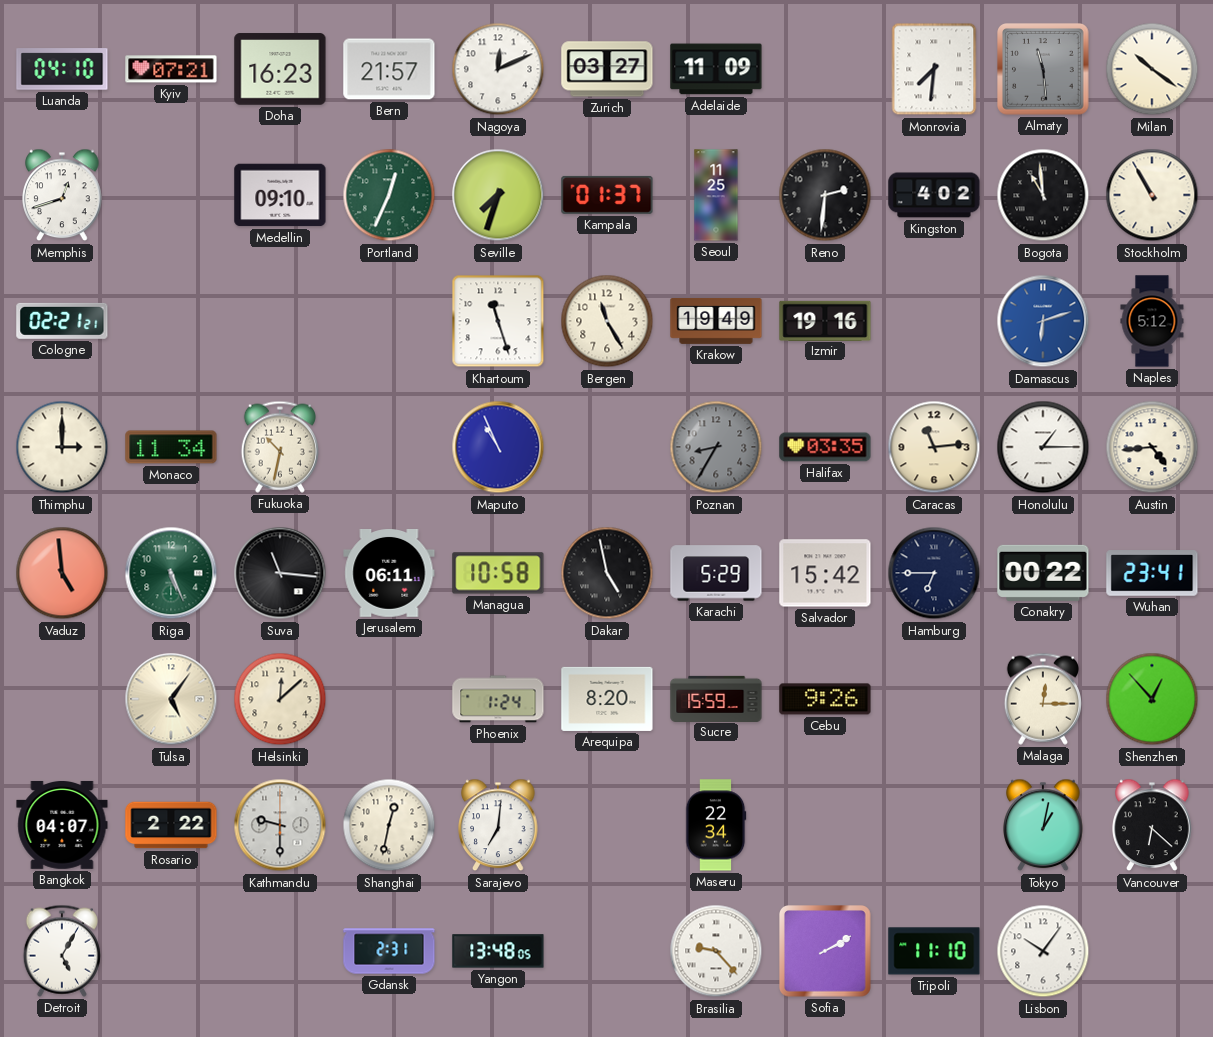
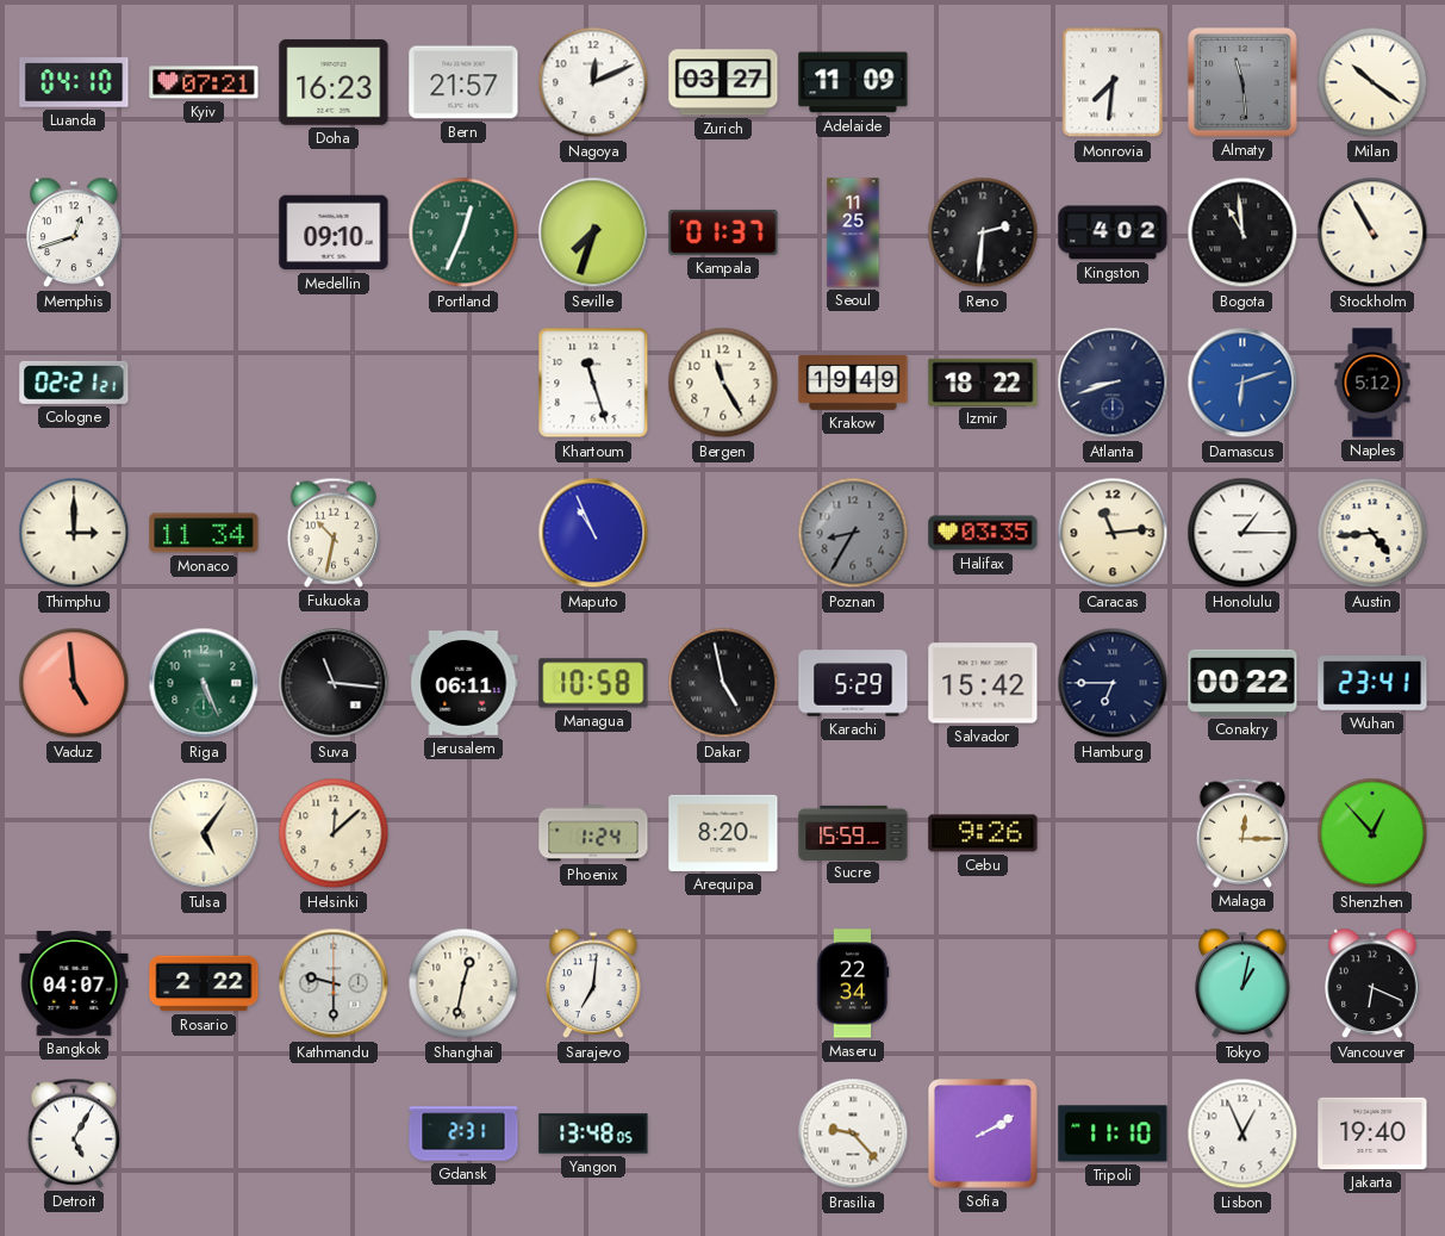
Izmir: 19:16 -> 18:22
Atlanta: none -> 8:42
Vancouver: 6:22 -> 6:19
Lisbon: 10:06 -> 12:56
Jakarta: none -> 19:40
